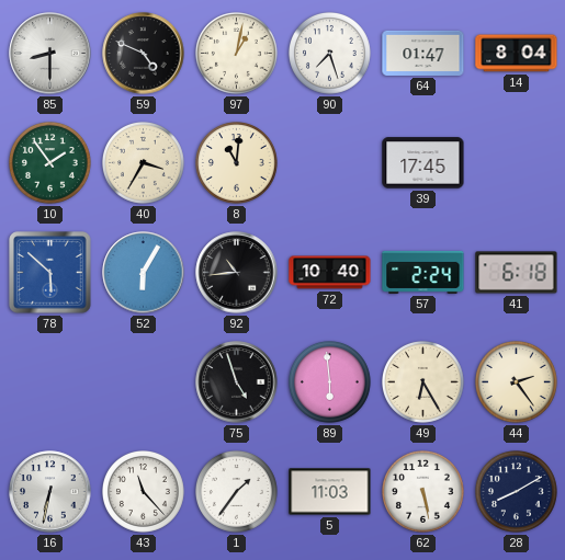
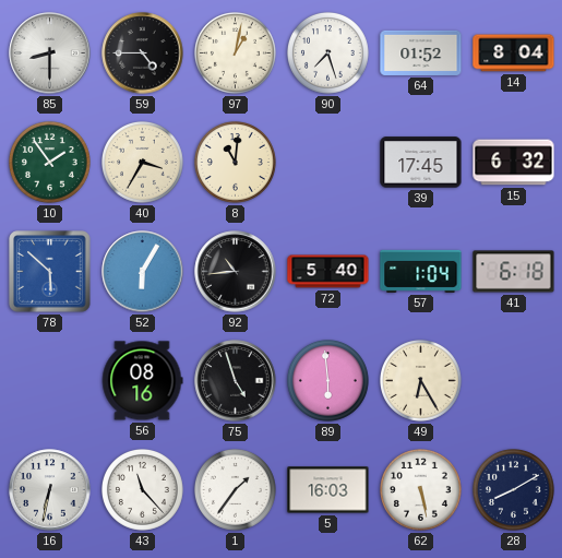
59: 4:49 -> 4:45
64: 01:47 -> 01:52
15: none -> 6:32
72: 10:40 -> 5:40
57: 2:24 -> 1:04
56: none -> 08:16
44: 2:24 -> none
5: 11:03 -> 16:03
